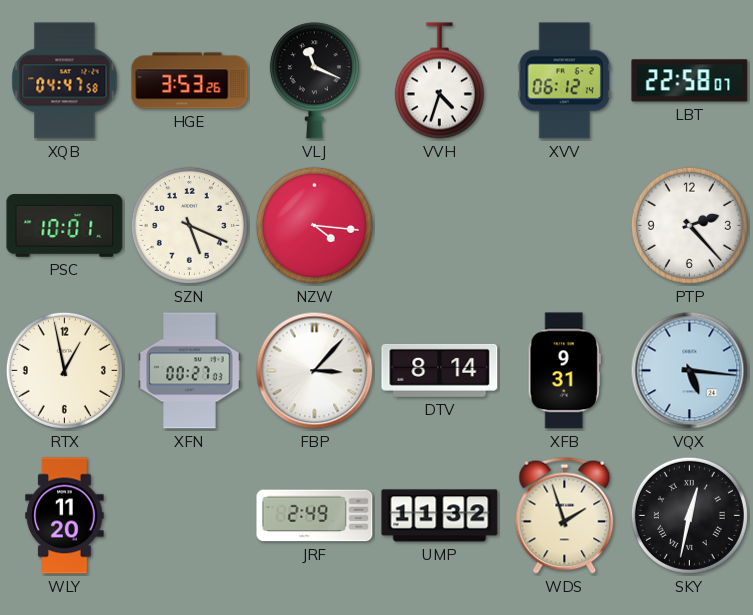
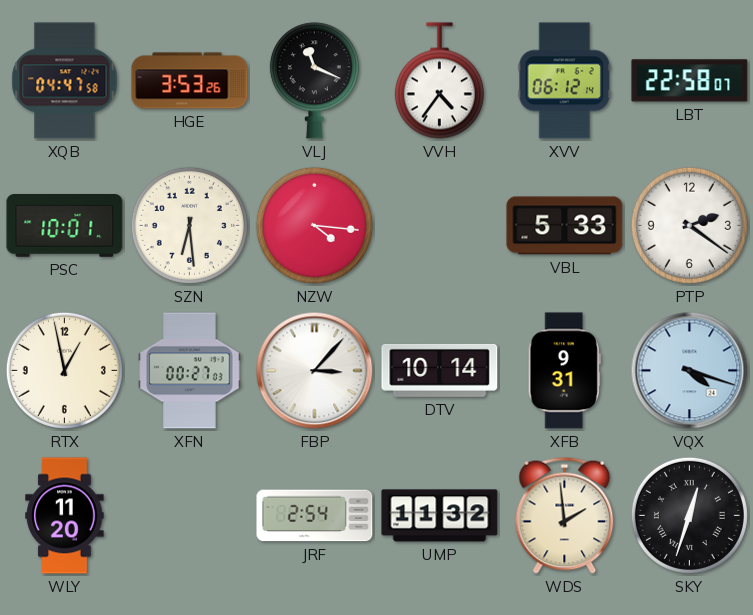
VVH: 4:33 -> 4:36
SZN: 5:19 -> 6:29
VBL: none -> 5:33
PTP: 2:23 -> 2:21
DTV: 8:14 -> 10:14
VQX: 5:16 -> 4:18
JRF: 2:49 -> 2:54
WDS: 1:57 -> 1:59
SKY: 12:32 -> 12:33
